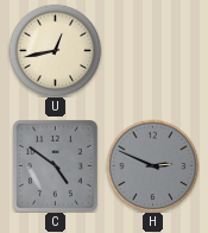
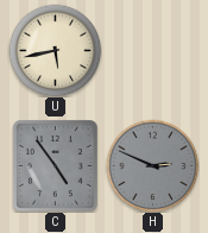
U: 12:43 -> 5:43
C: 4:51 -> 4:54
